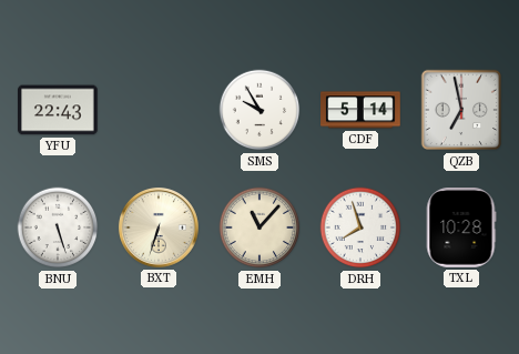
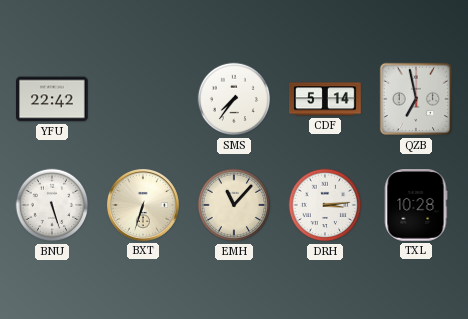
YFU: 22:43 -> 22:42
SMS: 9:55 -> 7:36
DRH: 7:57 -> 3:14
